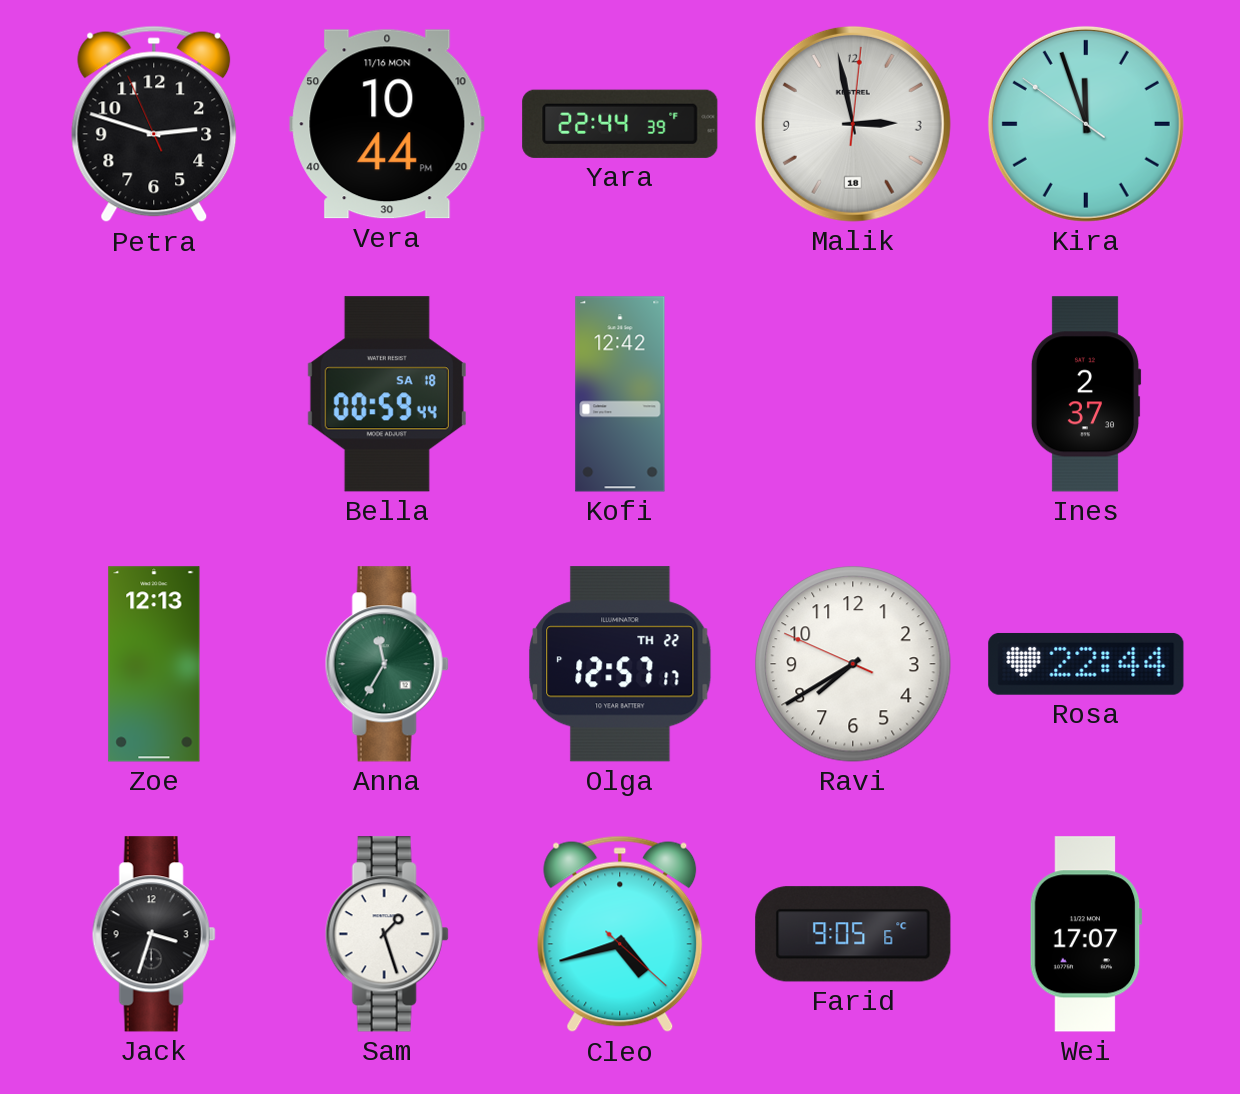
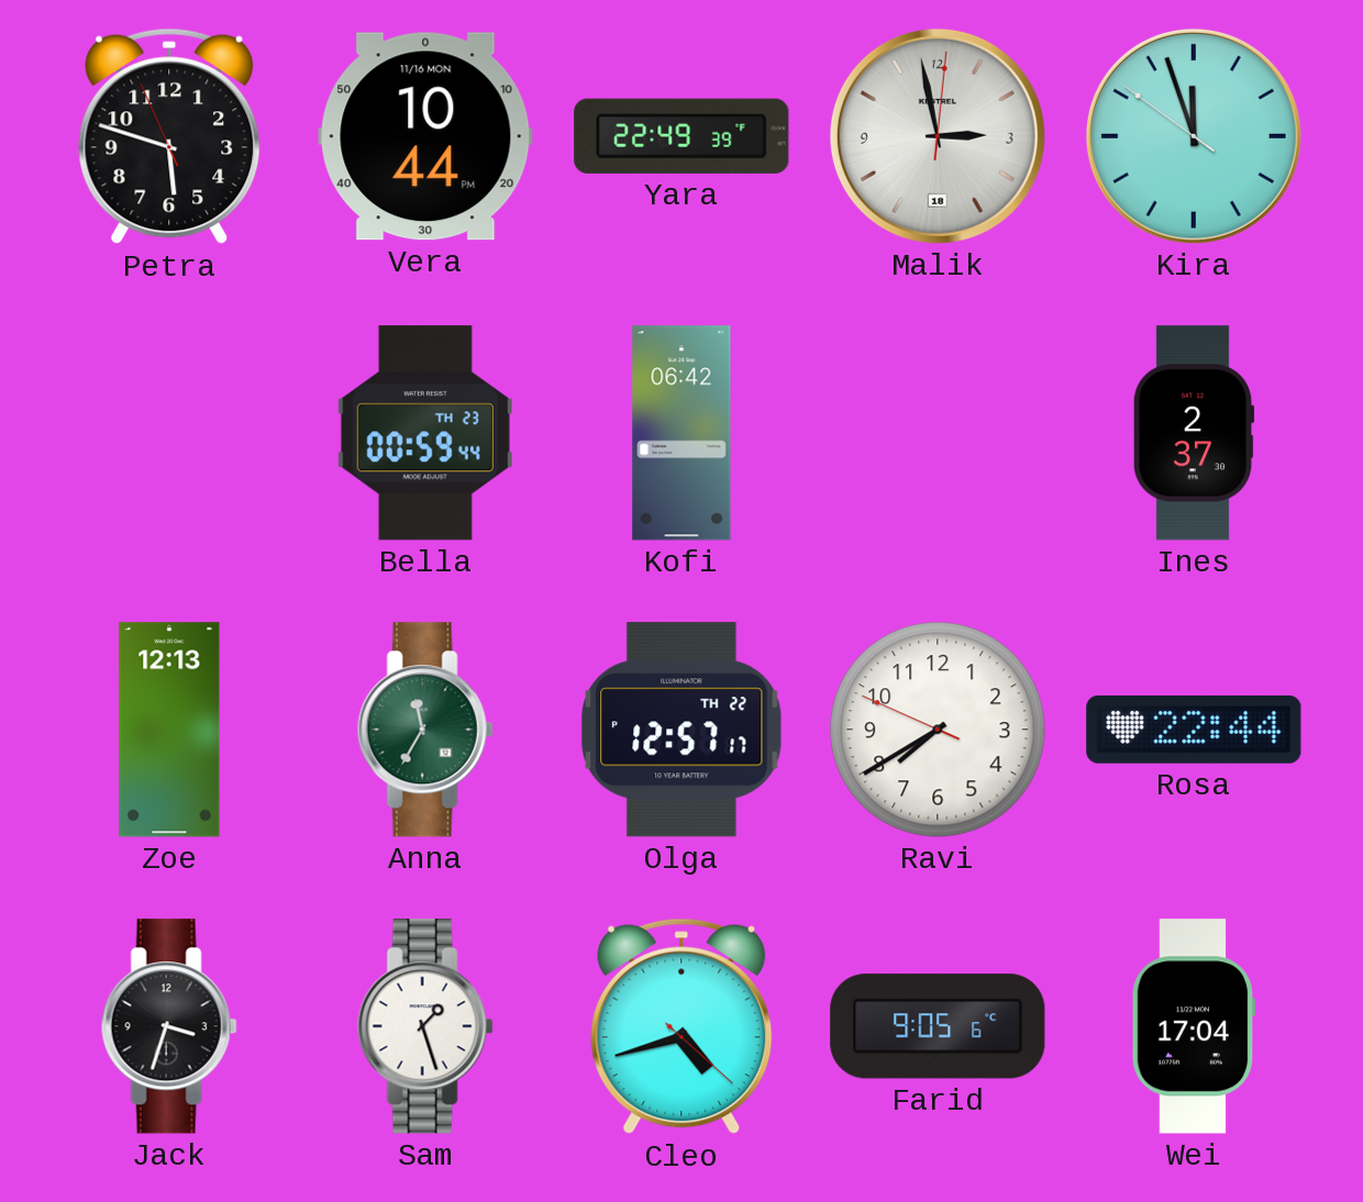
Petra: 2:47 -> 5:47
Yara: 22:44 -> 22:49
Bella date: SA 18 -> TH 23
Kofi: 12:42 -> 06:42
Wei: 17:07 -> 17:04
